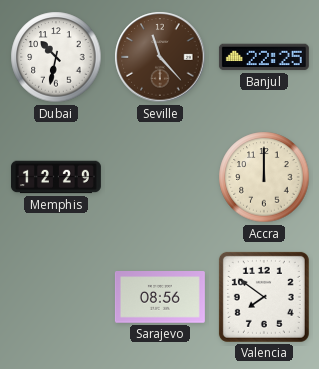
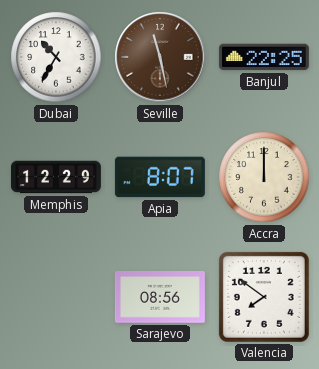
Dubai: 10:32 -> 10:35
Seville: 11:23 -> 11:28
Apia: none -> 8:07
